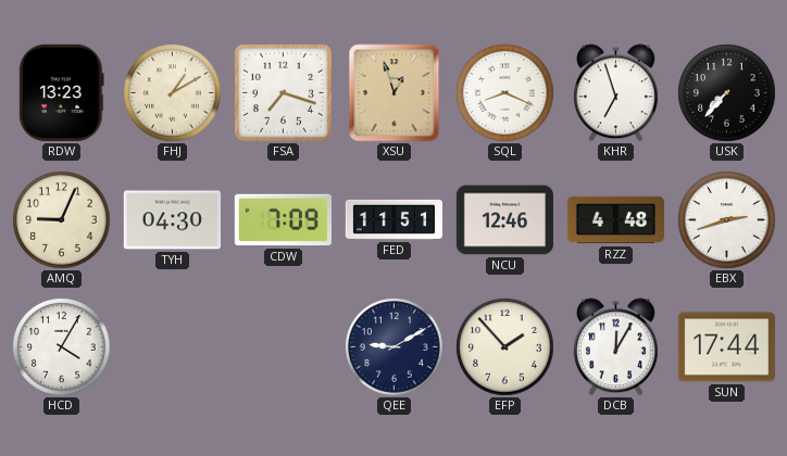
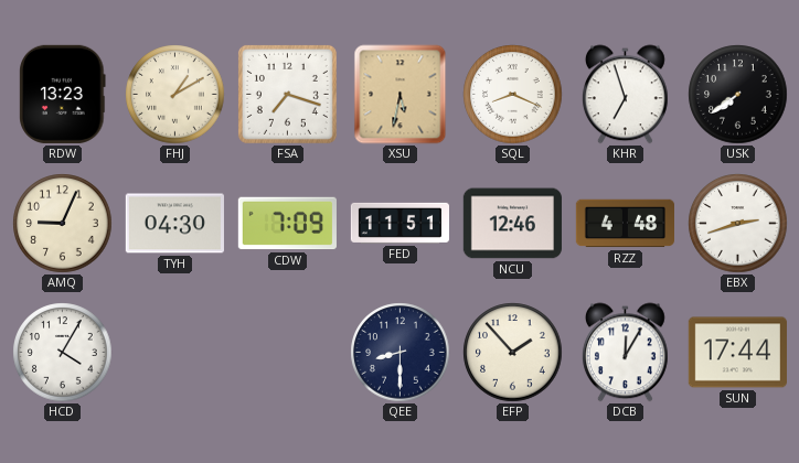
XSU: 12:57 -> 5:32
USK: 7:37 -> 7:39
QEE: 9:10 -> 8:30
